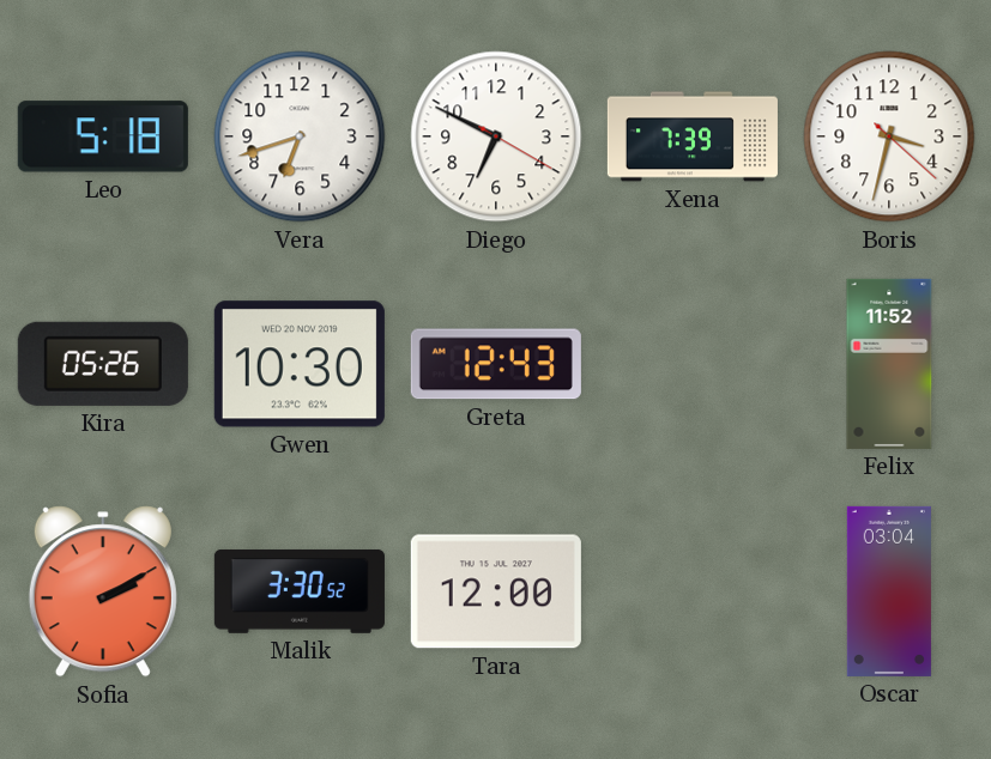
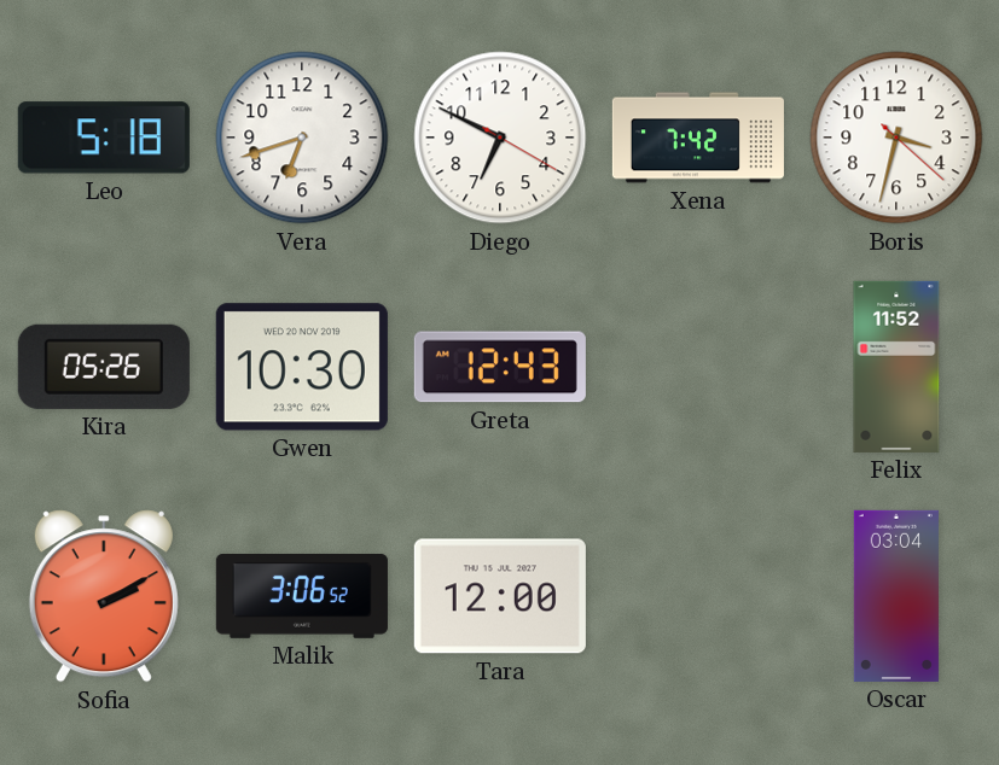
Xena: 7:39 -> 7:42
Malik: 3:30 -> 3:06
